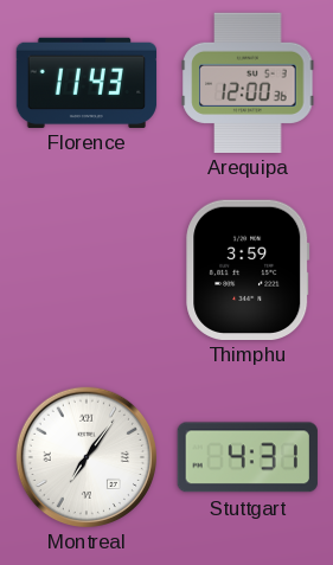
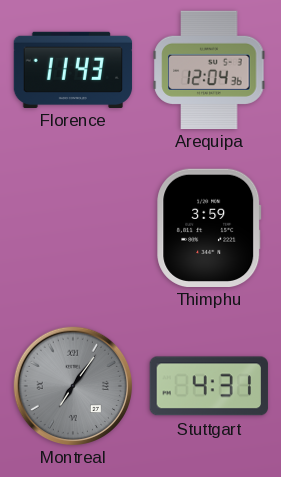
Arequipa: 12:00 -> 12:04
Montreal dial: white -> grey
